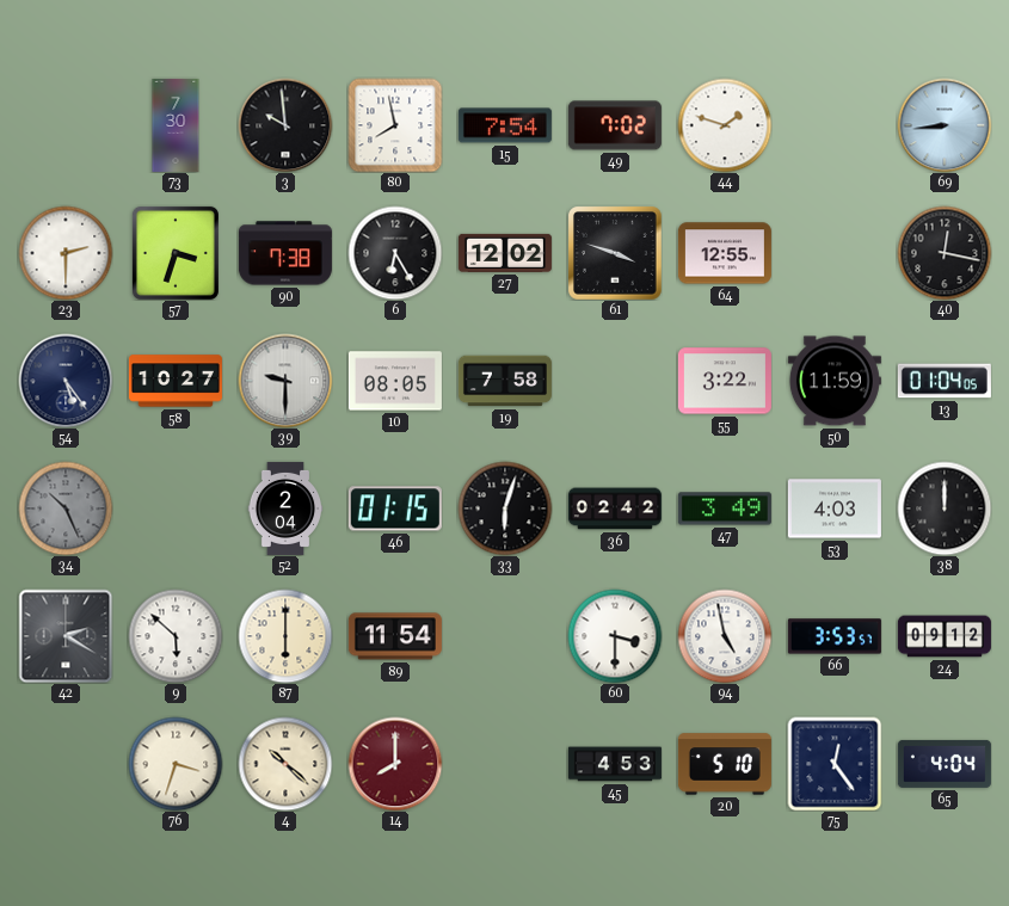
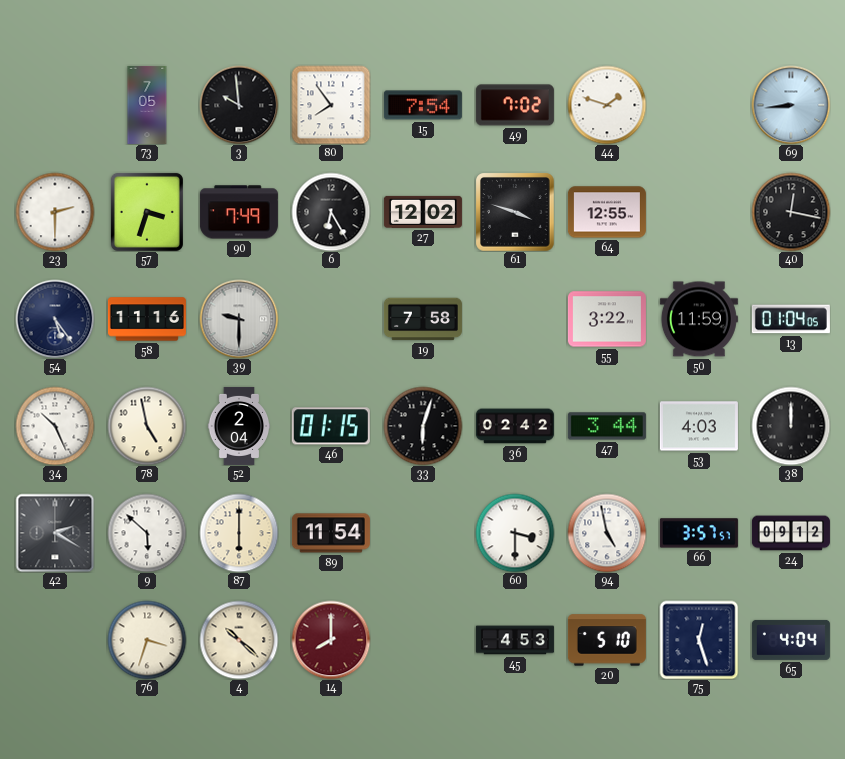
73: 7:30 -> 7:05
80: 7:58 -> 7:54
90: 7:38 -> 7:49
58: 10:27 -> 11:16
10: 08:05 -> none
34 dial: grey -> white
78: none -> 4:58
47: 3:49 -> 3:44
66: 3:53 -> 3:57
75: 12:24 -> 12:27
